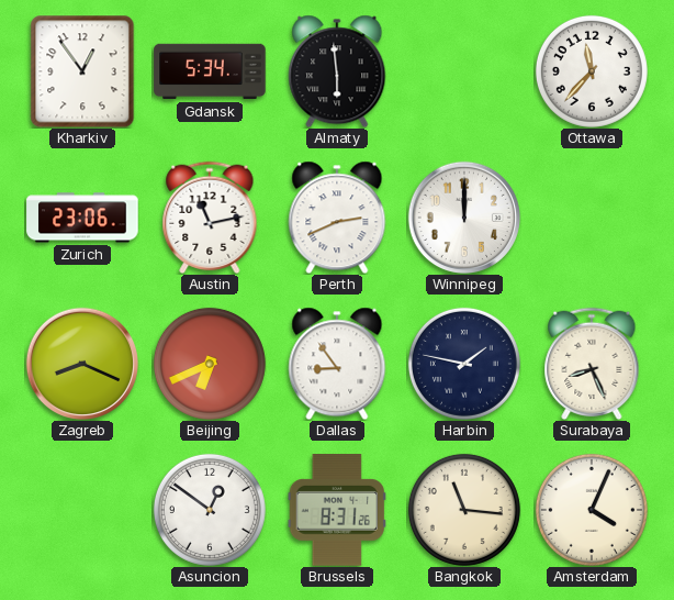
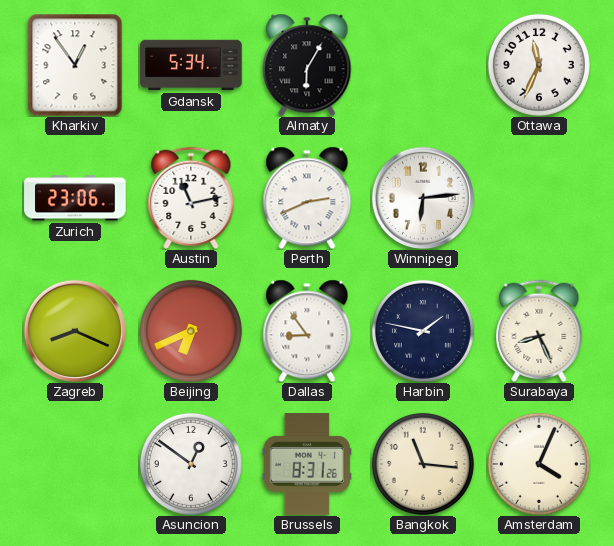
Almaty: 5:59 -> 6:05
Ottawa: 11:37 -> 11:34
Winnipeg: 12:00 -> 6:14
